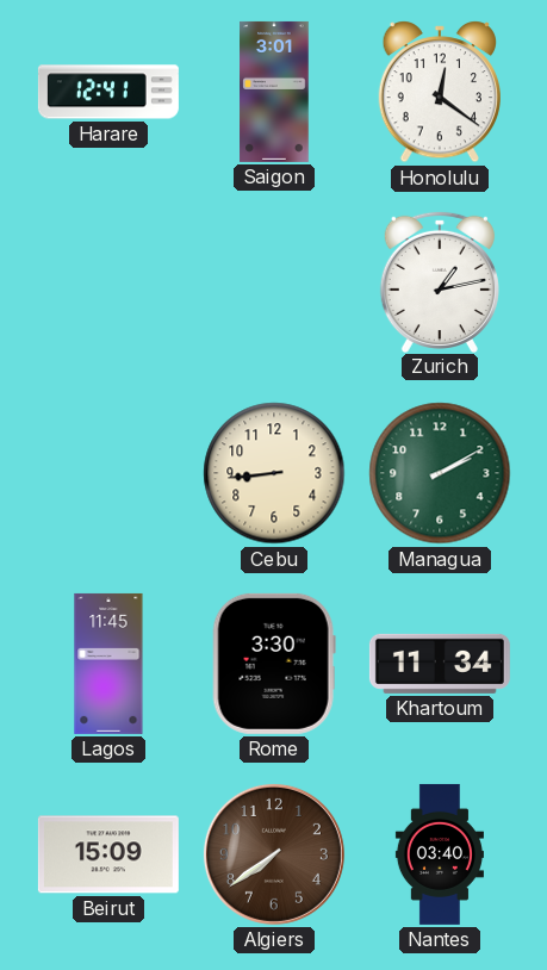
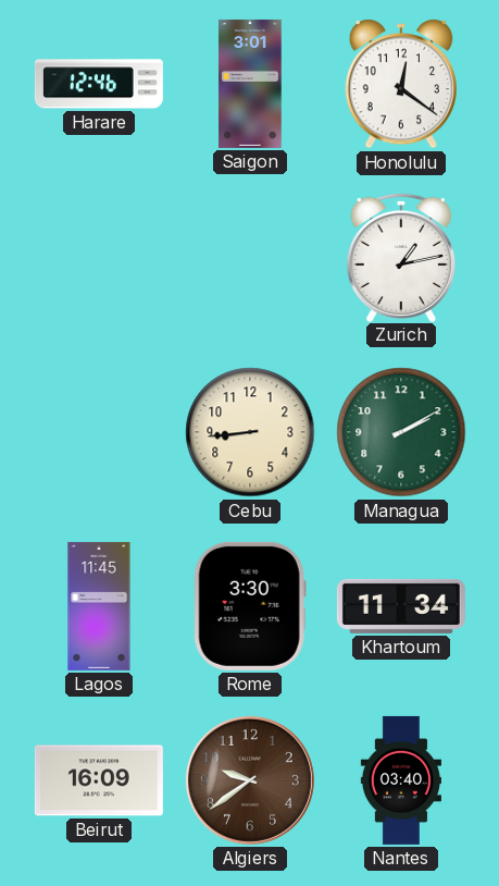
Harare: 12:41 -> 12:46
Beirut: 15:09 -> 16:09
Algiers: 7:39 -> 9:39
